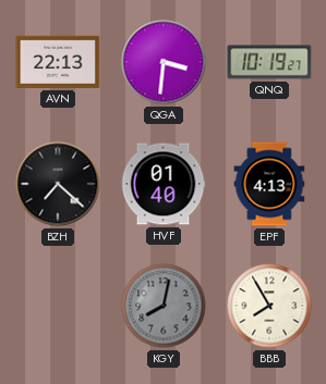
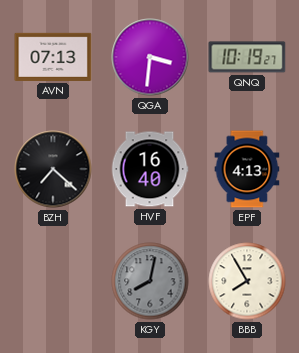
AVN: 22:13 -> 07:13
HVF: 01:40 -> 16:40
